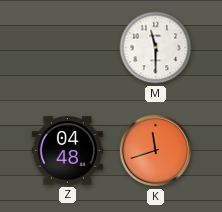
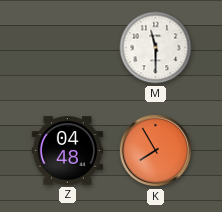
K: 11:42 -> 7:55
